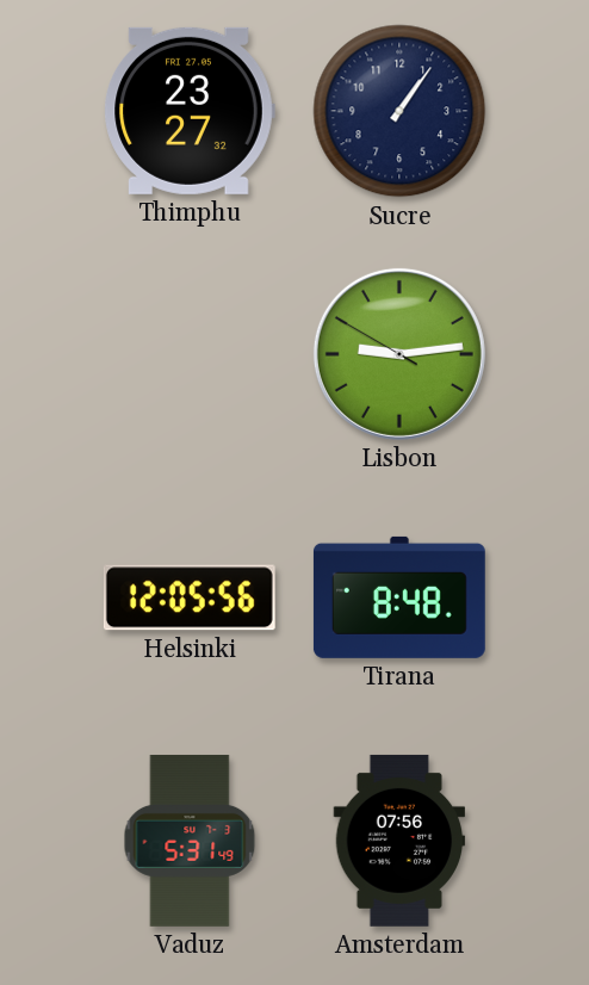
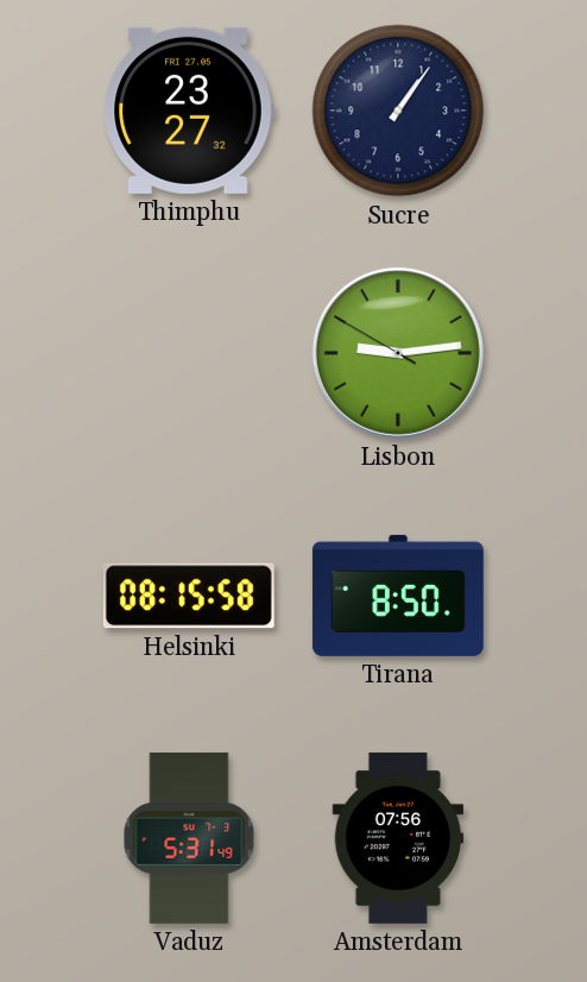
Helsinki: 12:05 -> 08:15
Tirana: 8:48 -> 8:50
